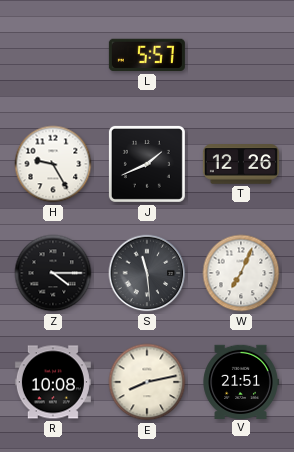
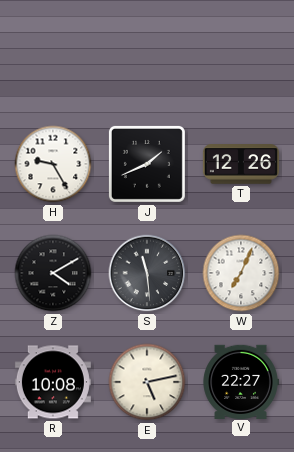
L: 5:57 -> none
Z: 4:15 -> 4:10
E: 8:13 -> 5:13
V: 21:51 -> 22:27
